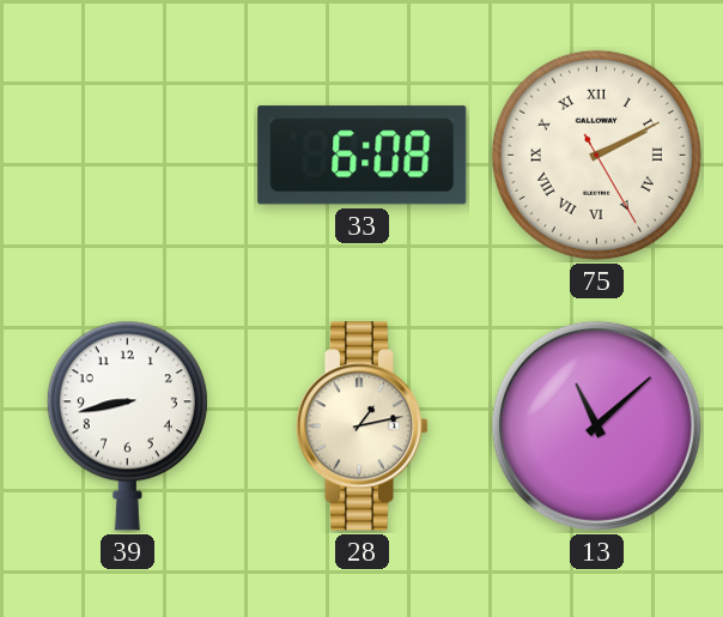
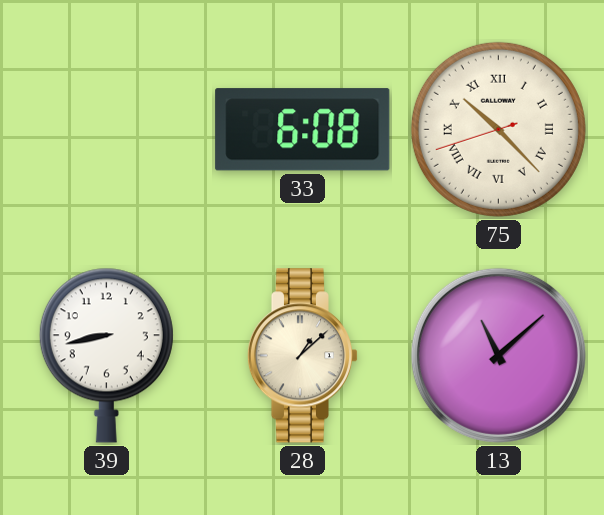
75: 2:10 -> 10:22
28: 1:13 -> 1:08
